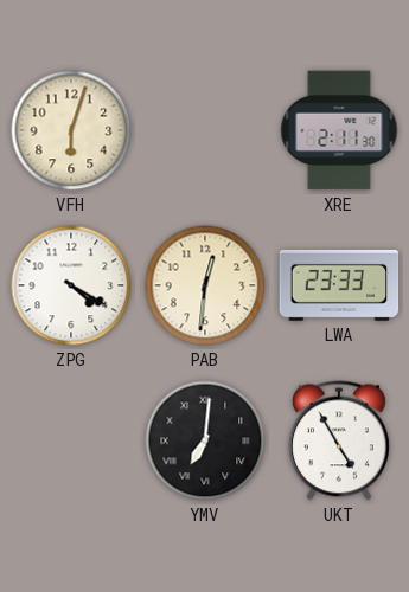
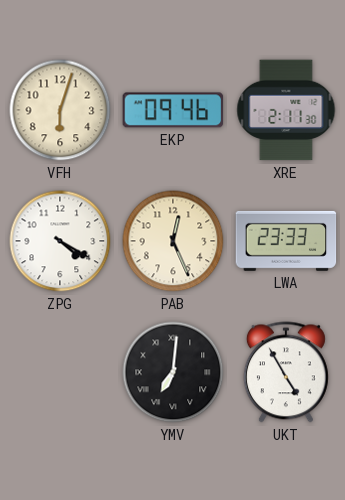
EKP: none -> 09:46
PAB: 12:31 -> 12:26
